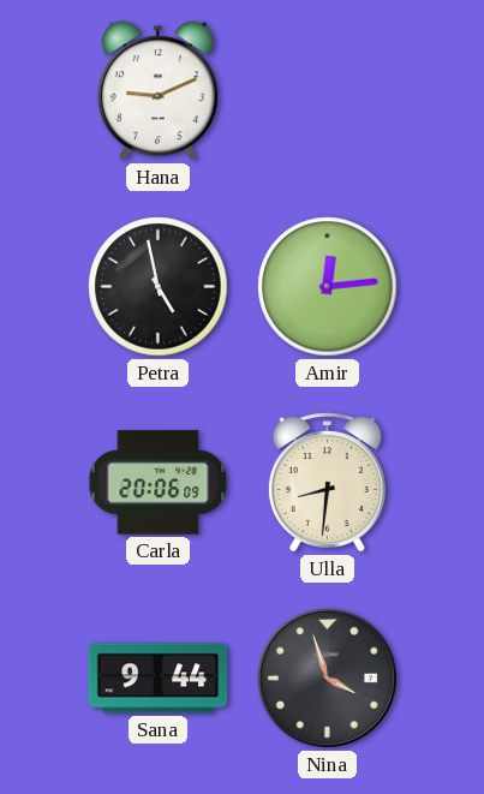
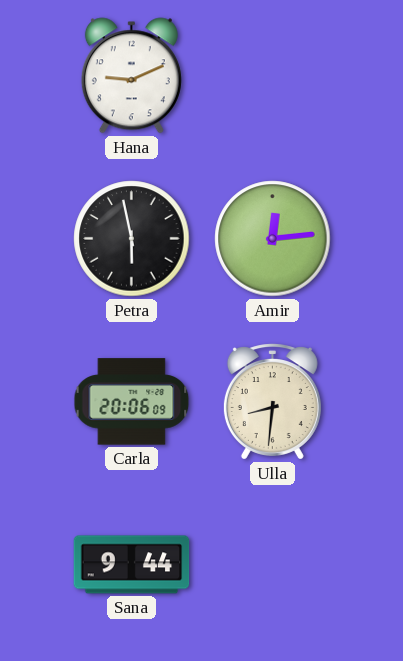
Petra: 4:58 -> 5:58
Nina: 3:57 -> none
